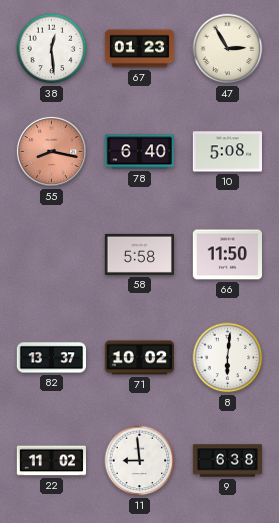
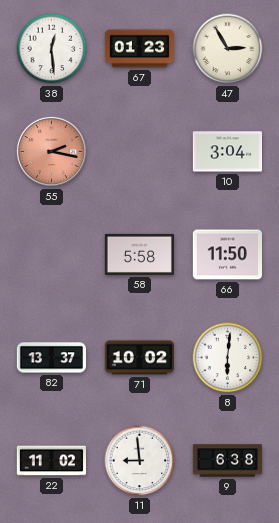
55: 8:17 -> 2:17
78: 6:40 -> none
10: 5:08 -> 3:04
